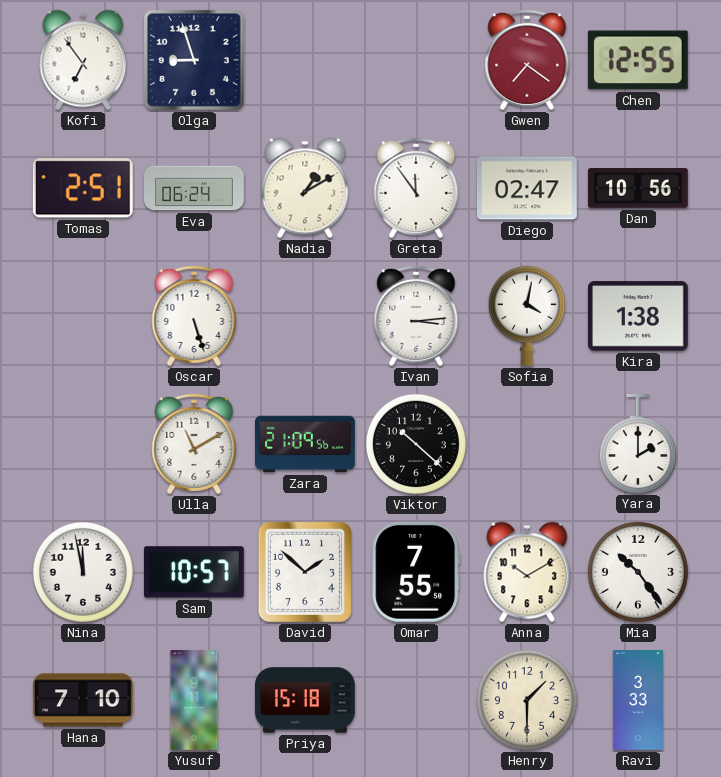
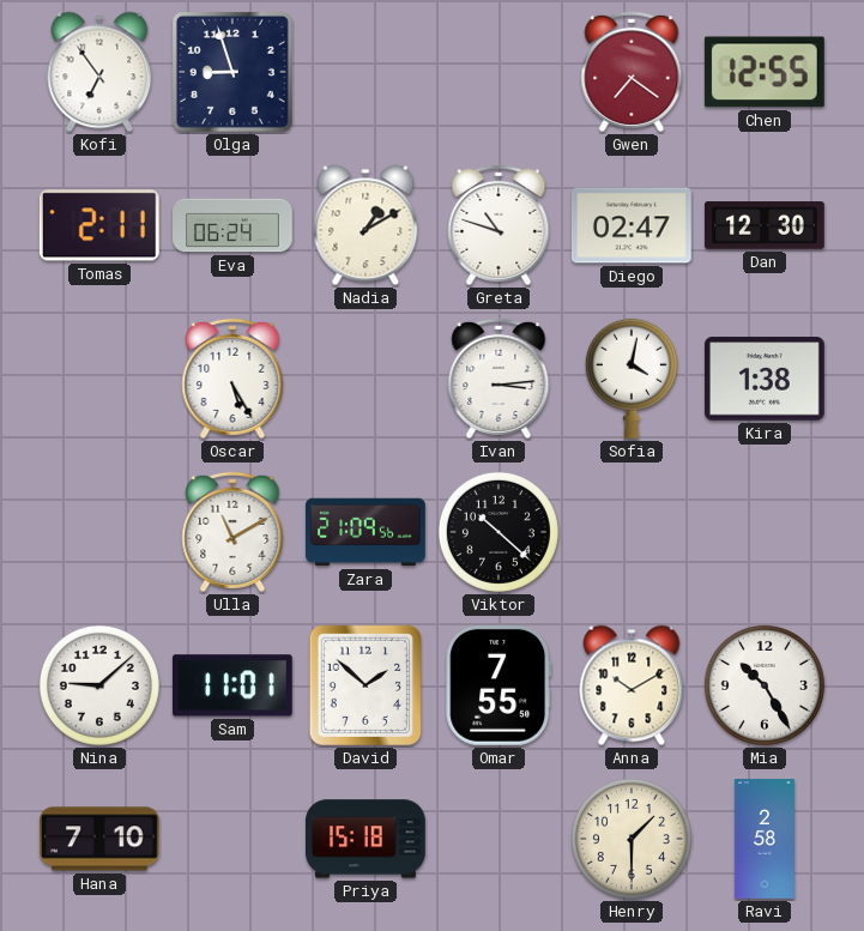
Tomas: 2:51 -> 2:11
Greta: 11:54 -> 10:48
Dan: 10:56 -> 12:30
Oscar: 5:27 -> 5:25
Yara: 2:00 -> none
Nina: 11:58 -> 9:08
Sam: 10:57 -> 11:01
Mia: 10:24 -> 10:25
Yusuf: 9:11 -> none
Ravi: 3:33 -> 2:58
